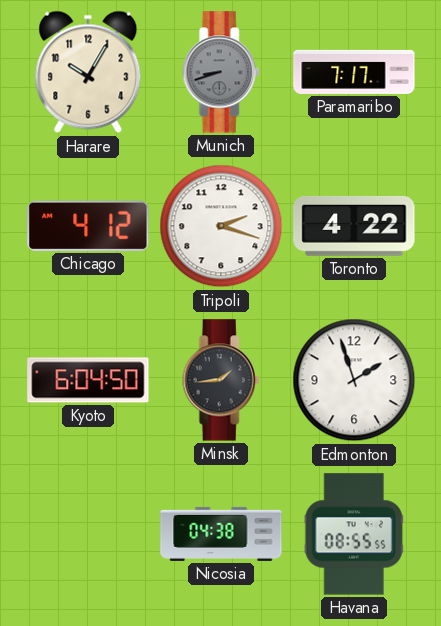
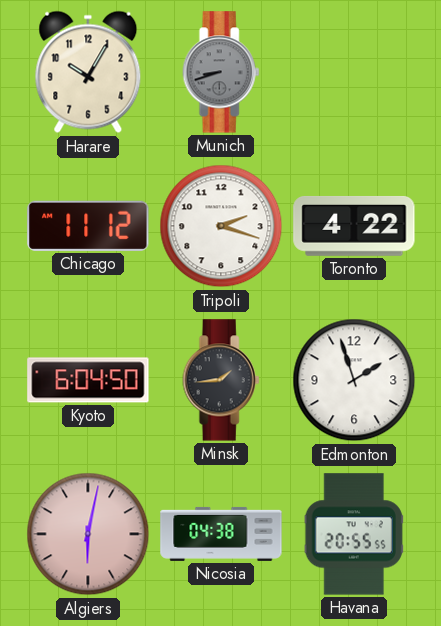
Paramaribo: 7:17 -> none
Chicago: 4:12 -> 11:12
Algiers: none -> 6:02
Havana: 08:55 -> 20:55
